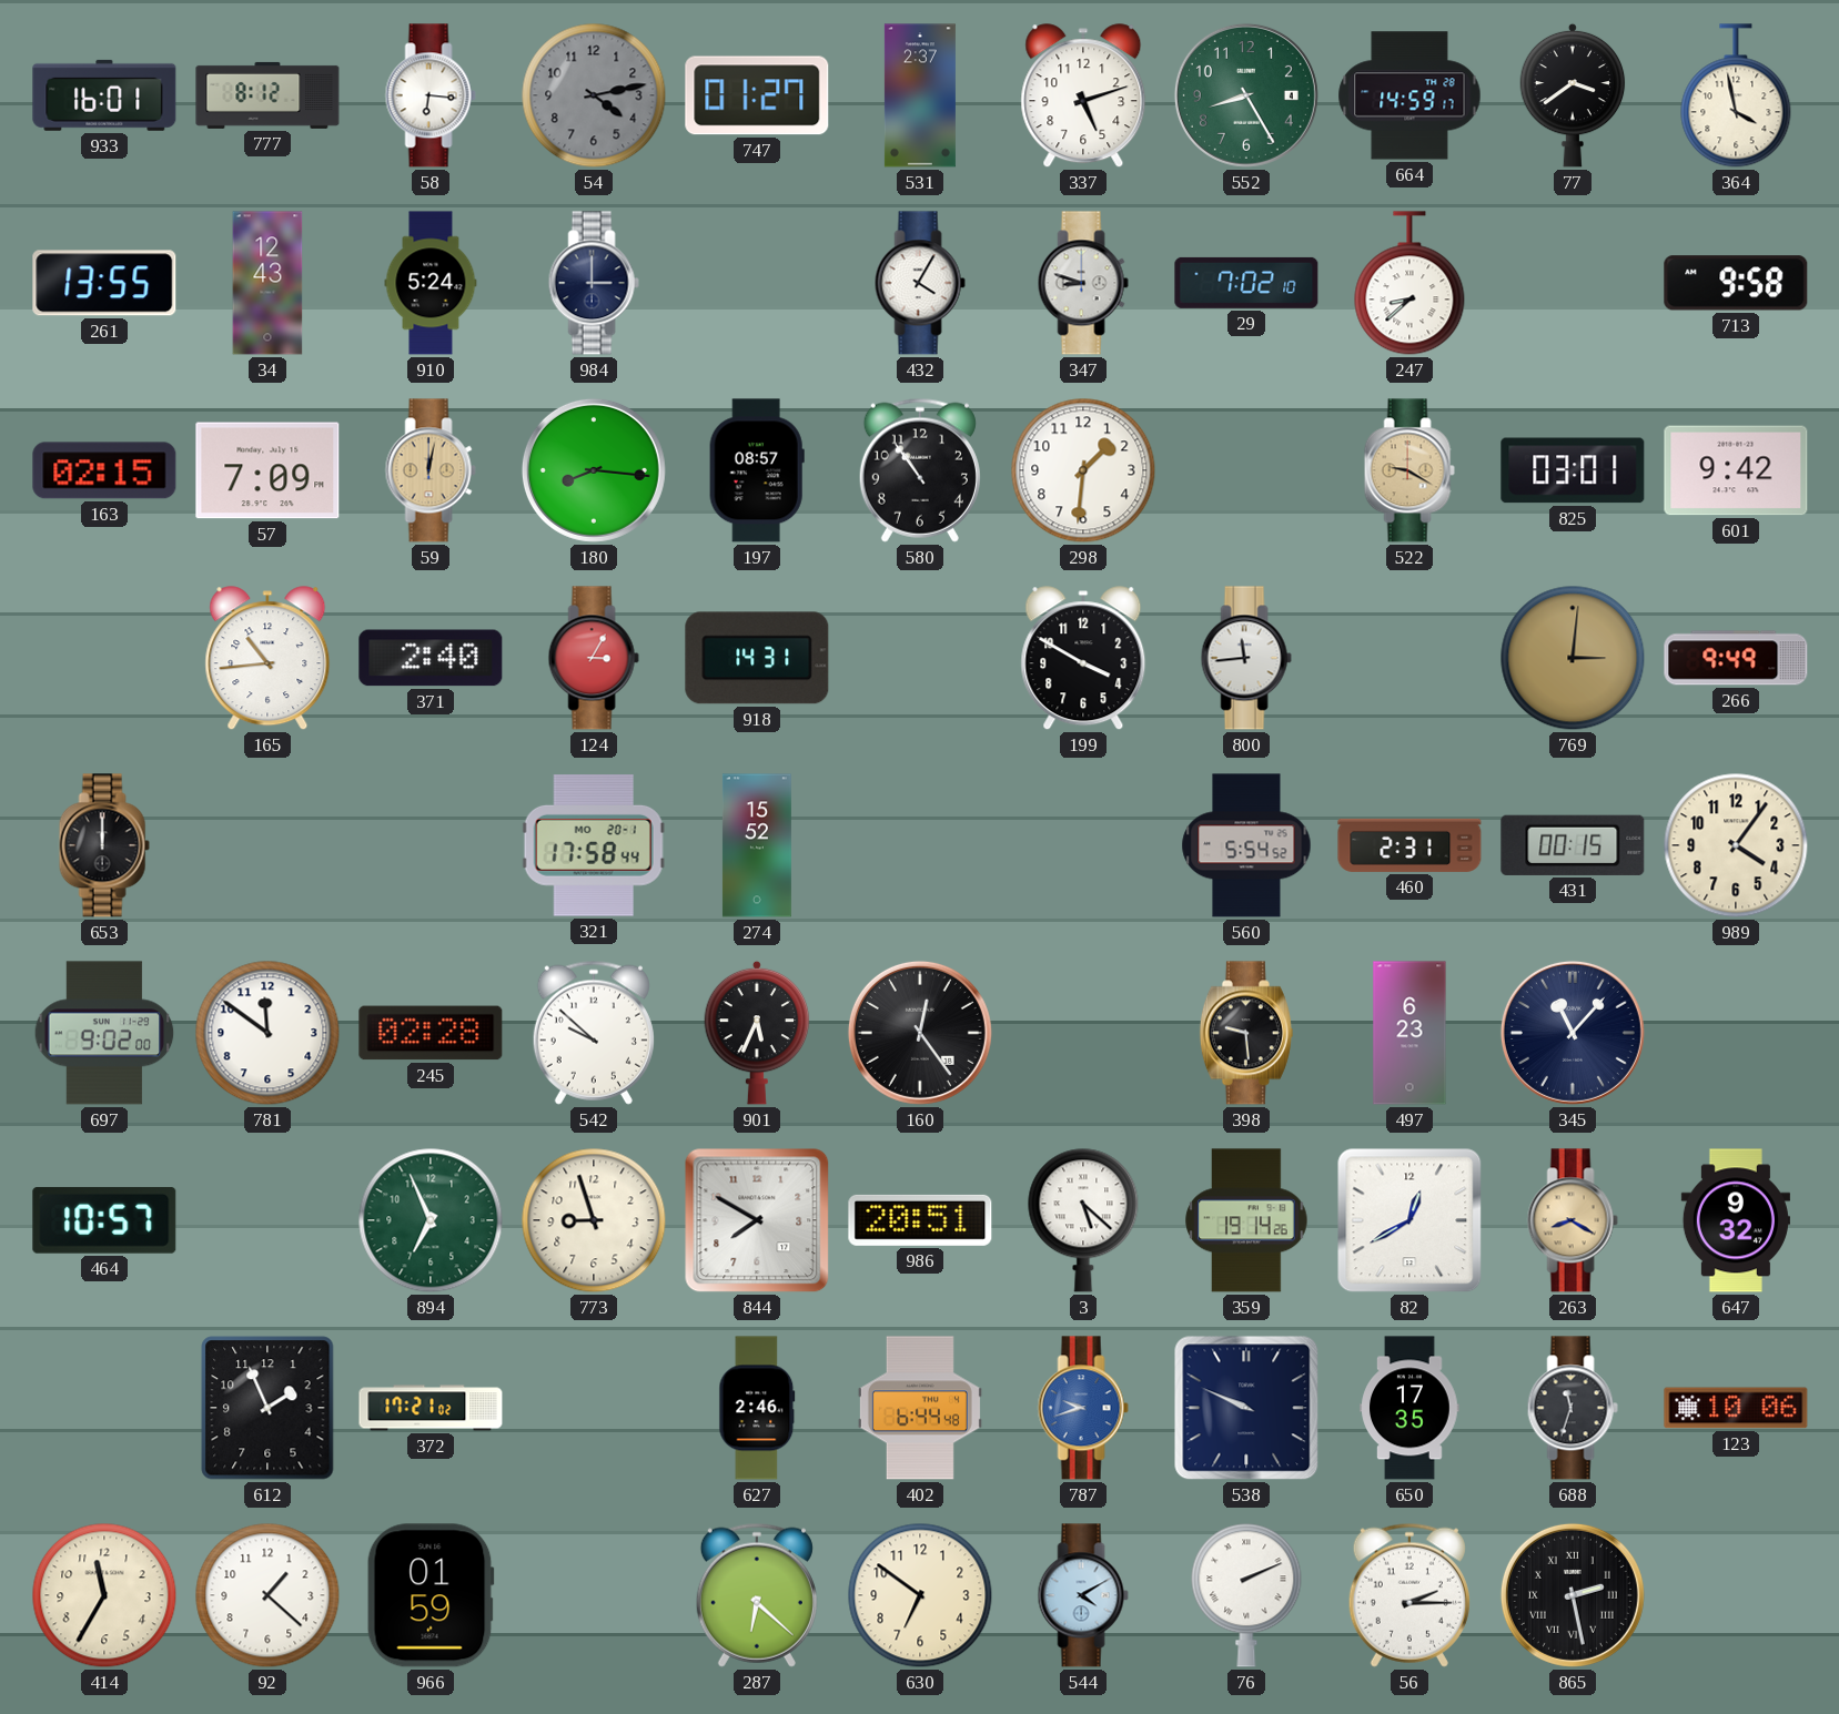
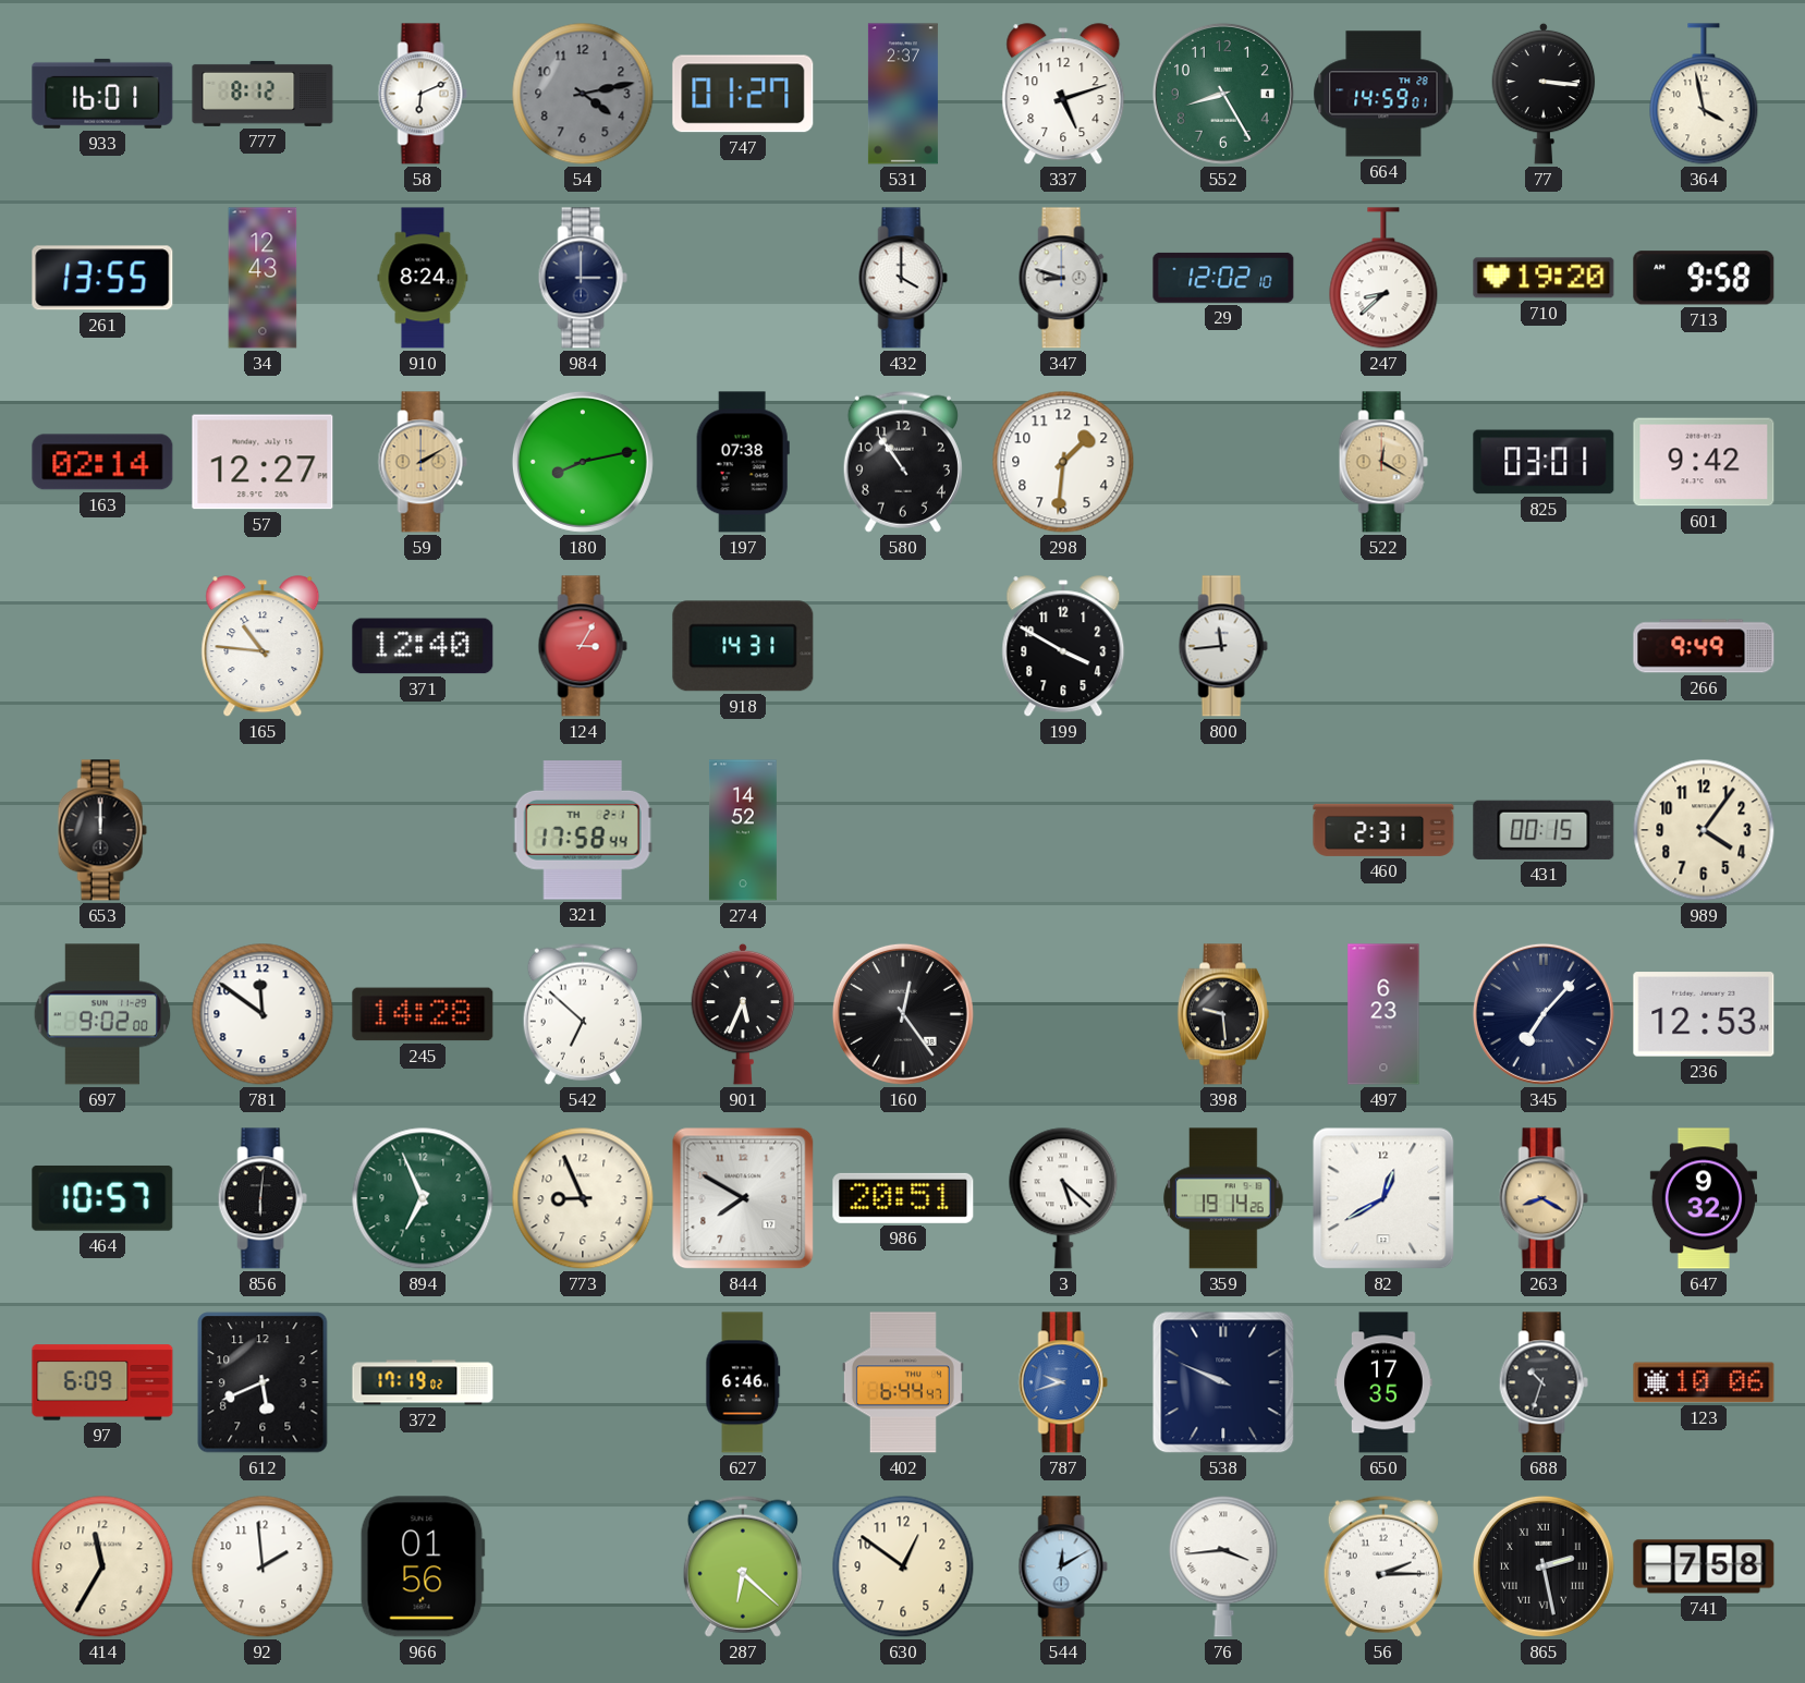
58: 6:16 -> 6:11
664: 14:59:17 -> 14:59:01
77: 3:39 -> 3:16
910: 5:24 -> 8:24
432: 4:05 -> 4:00
29: 7:02 -> 12:02
710: none -> 19:20
163: 02:15 -> 02:14
57: 7:09 -> 12:27
59: 12:02 -> 2:10
180: 8:16 -> 8:13
197: 08:57 -> 07:38
522: 9:20 -> 12:20
165: 10:44 -> 10:46
371: 2:40 -> 12:40
769: 3:01 -> none
321 date: MO 20-1 -> TH 2-1
274: 15:52 -> 14:52
560: 5:54 -> none
245: 02:28 -> 14:28
542: 9:52 -> 6:52
345: 11:07 -> 7:07
236: none -> 12:53
856: none -> 6:01
773: 8:57 -> 8:56
97: none -> 6:09
612: 1:56 -> 5:41
372: 17:21 -> 17:19
627: 2:46 -> 6:46
402: 6:44:48 -> 6:44:47
688: 11:33 -> 10:33
92: 1:22 -> 1:59
966: 01:59 -> 01:56
630: 6:51 -> 12:51
544: 4:10 -> 12:10
76: 2:11 -> 3:44
741: none -> 7:58
